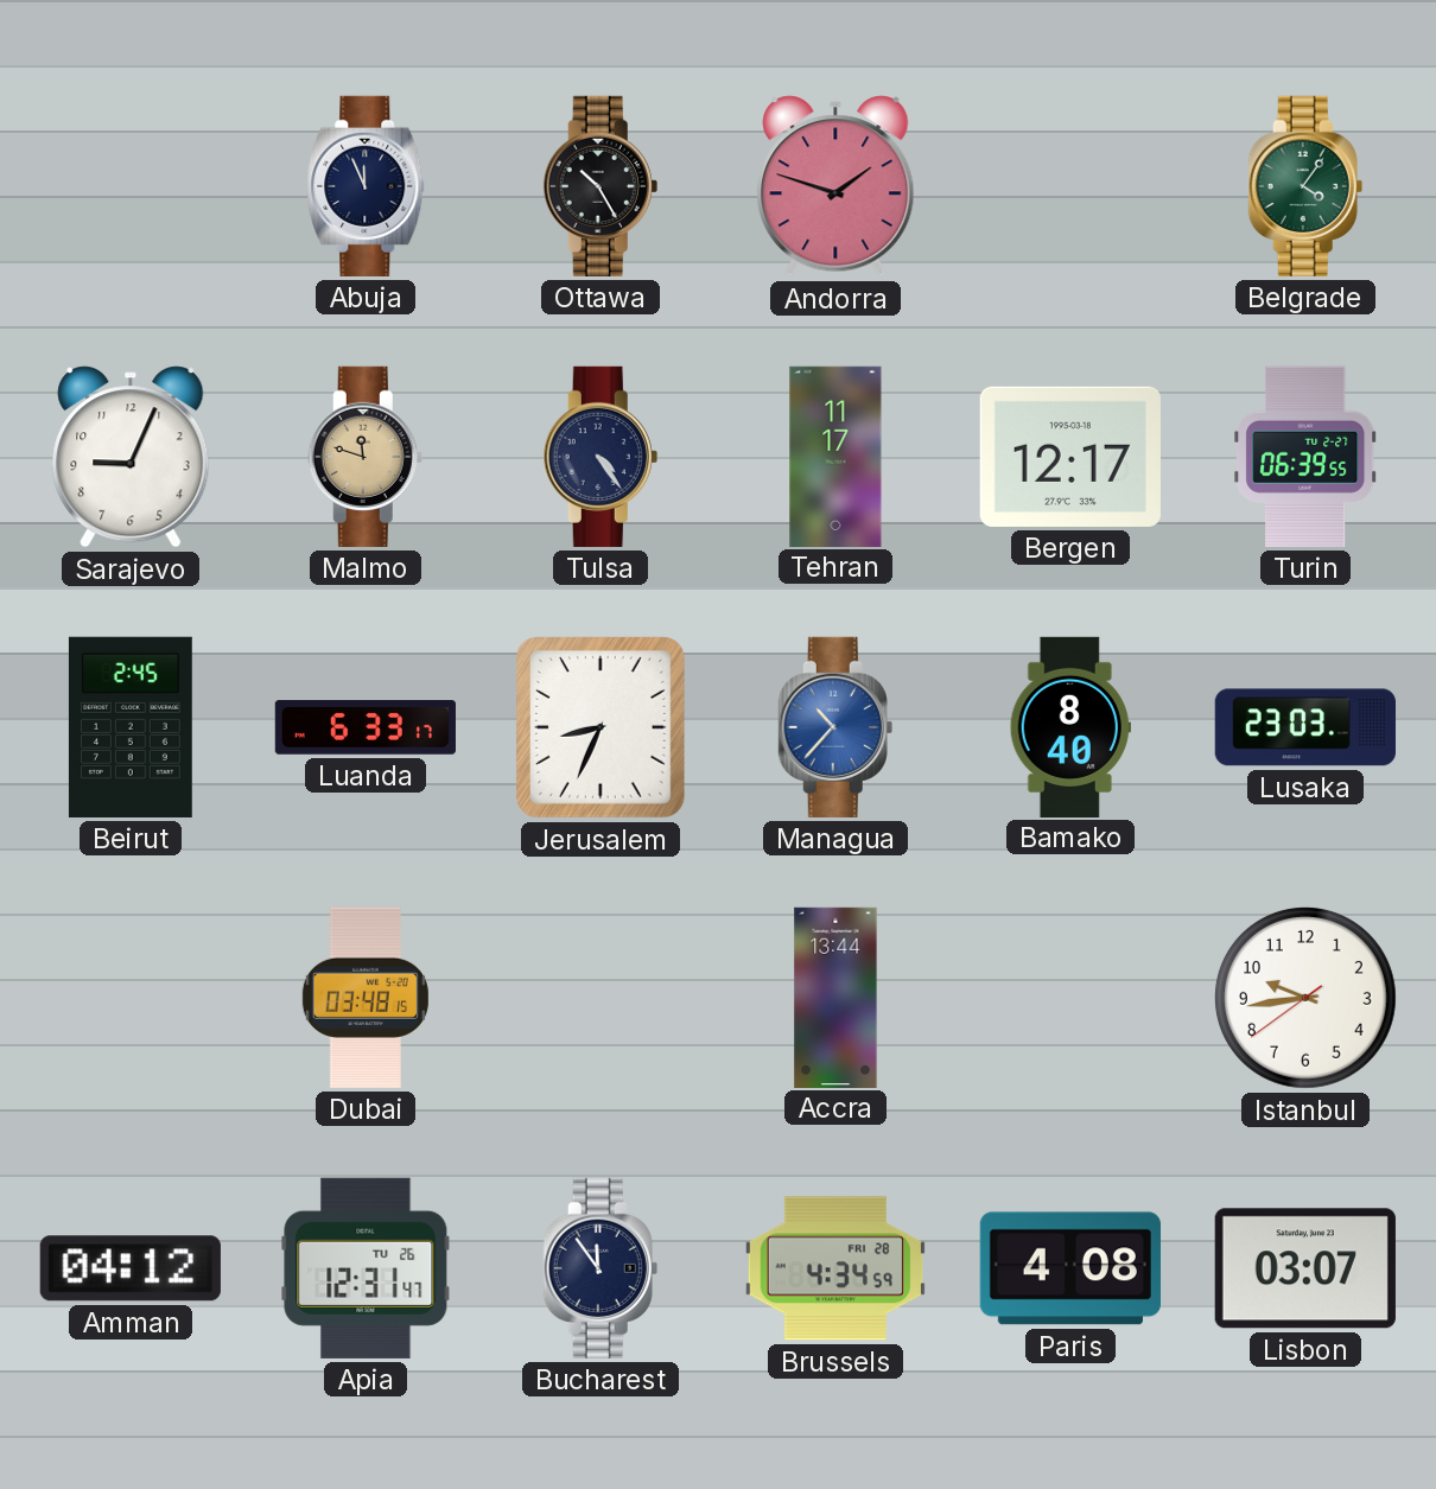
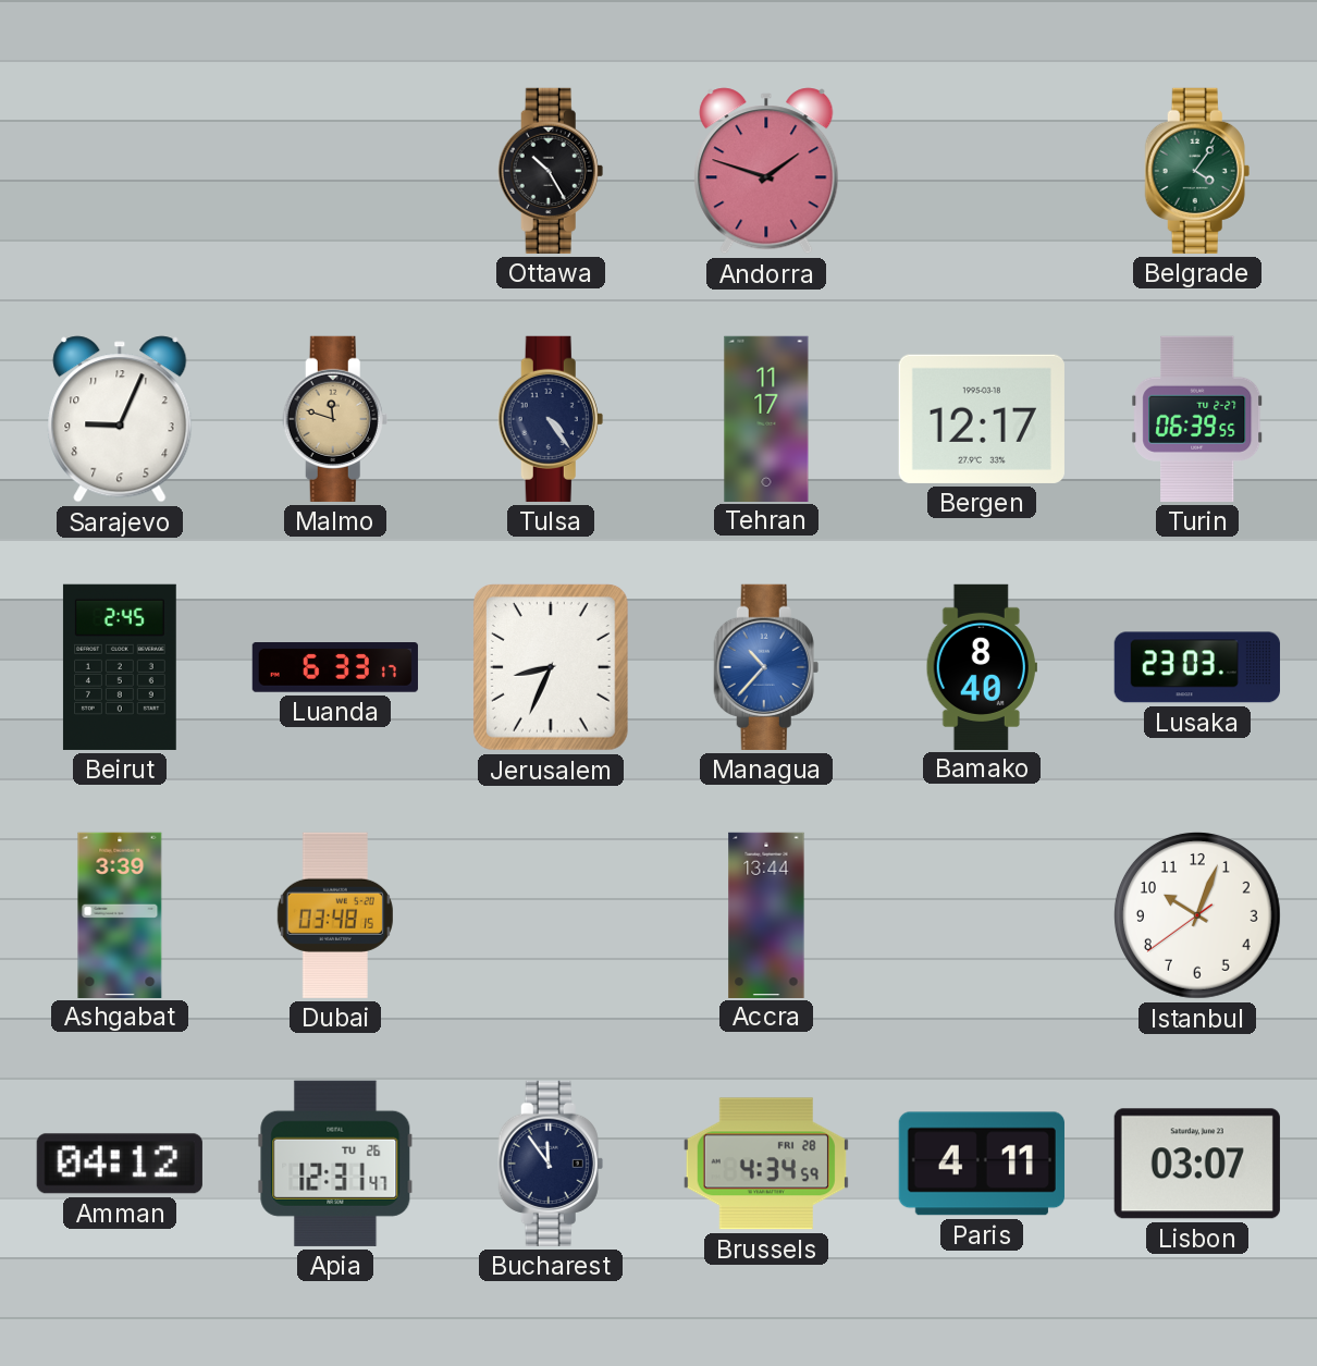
Abuja: 11:56 -> none
Ashgabat: none -> 3:39
Istanbul: 9:43 -> 10:03
Paris: 4:08 -> 4:11
